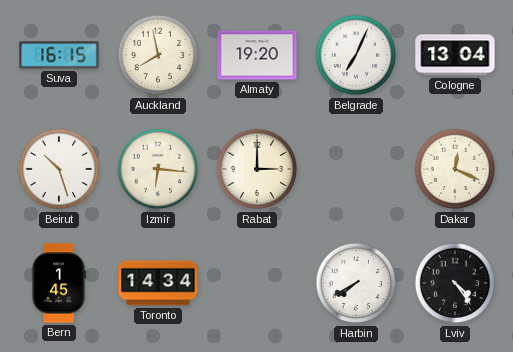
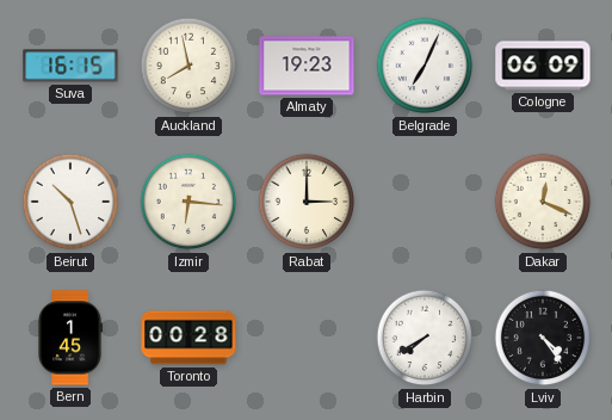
Almaty: 19:20 -> 19:23
Cologne: 13:04 -> 06:09
Toronto: 14:34 -> 00:28
